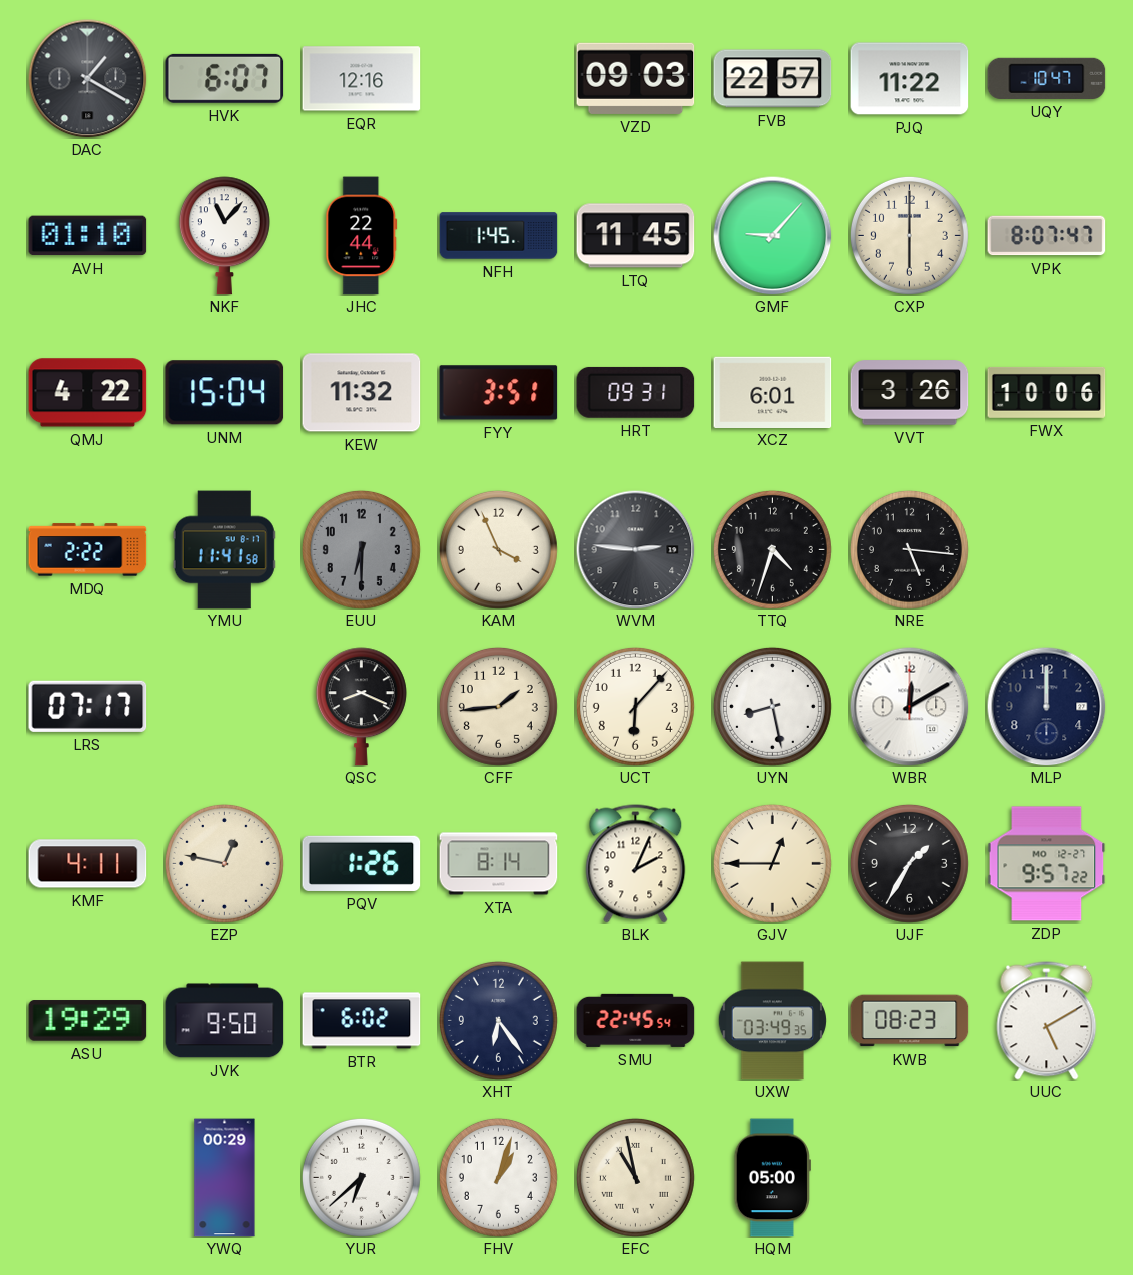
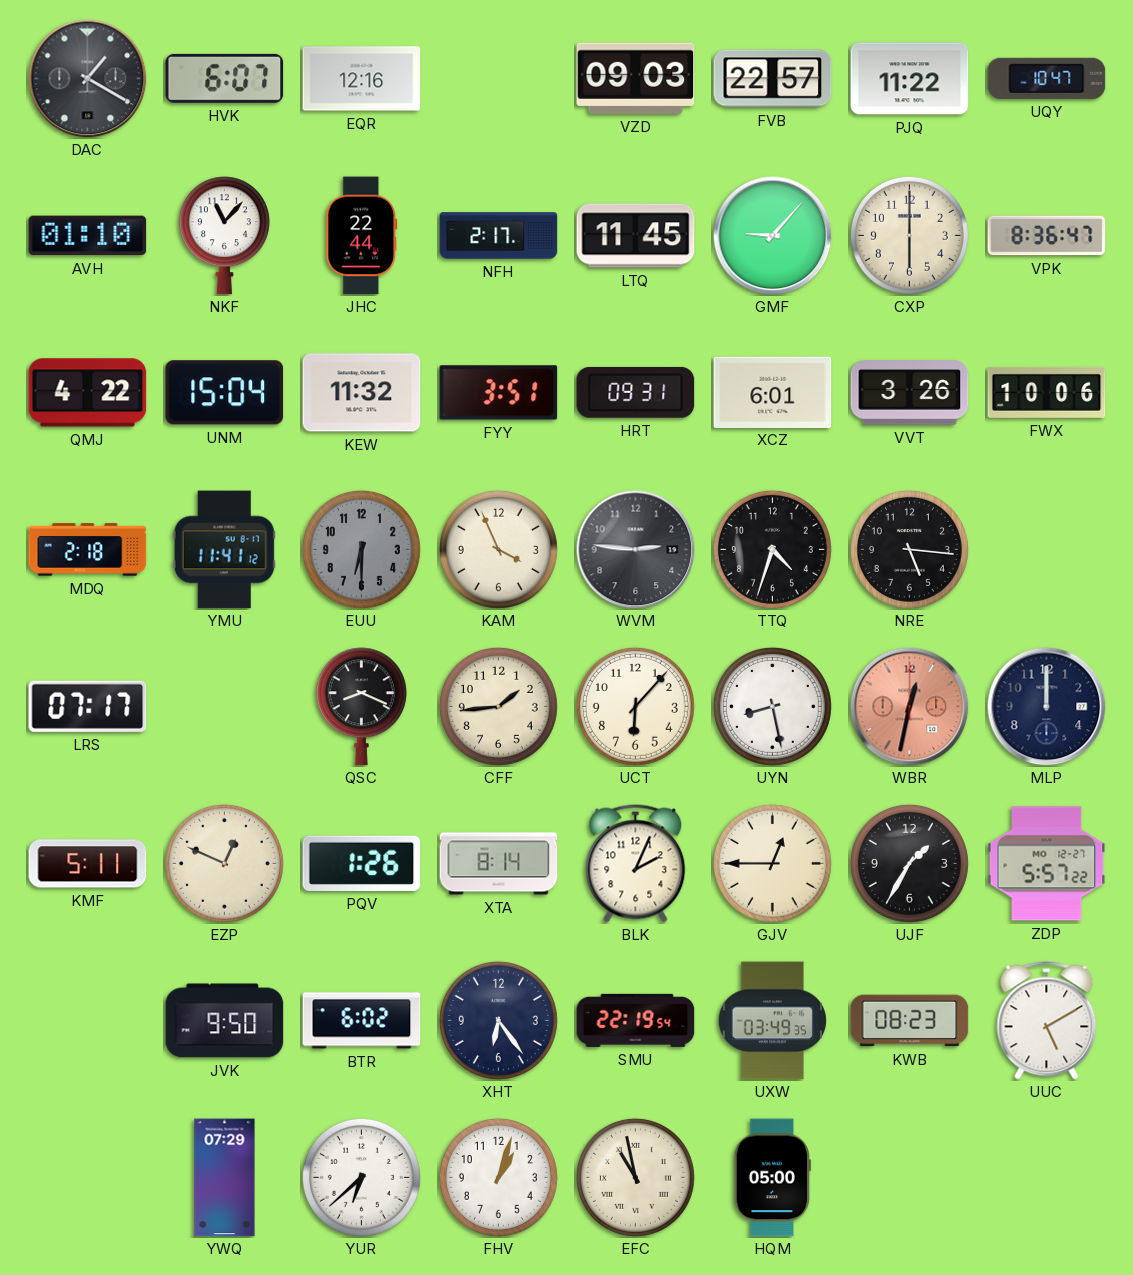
NFH: 1:45 -> 2:17
VPK: 8:07 -> 8:36
MDQ: 2:22 -> 2:18
YMU: 11:41:58 -> 11:41:12
WBR: 12:10 -> 12:32
WBR dial: white -> salmon
KMF: 4:11 -> 5:11
EZP: 12:47 -> 12:49
ZDP: 9:57 -> 5:57
ASU: 19:29 -> none
SMU: 22:45 -> 22:19
YWQ: 00:29 -> 07:29
